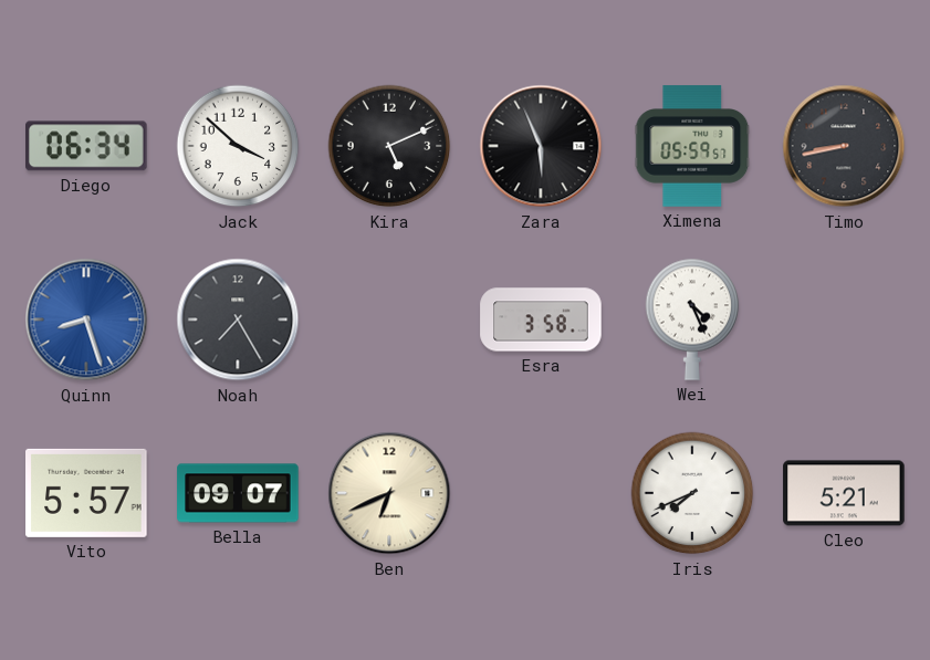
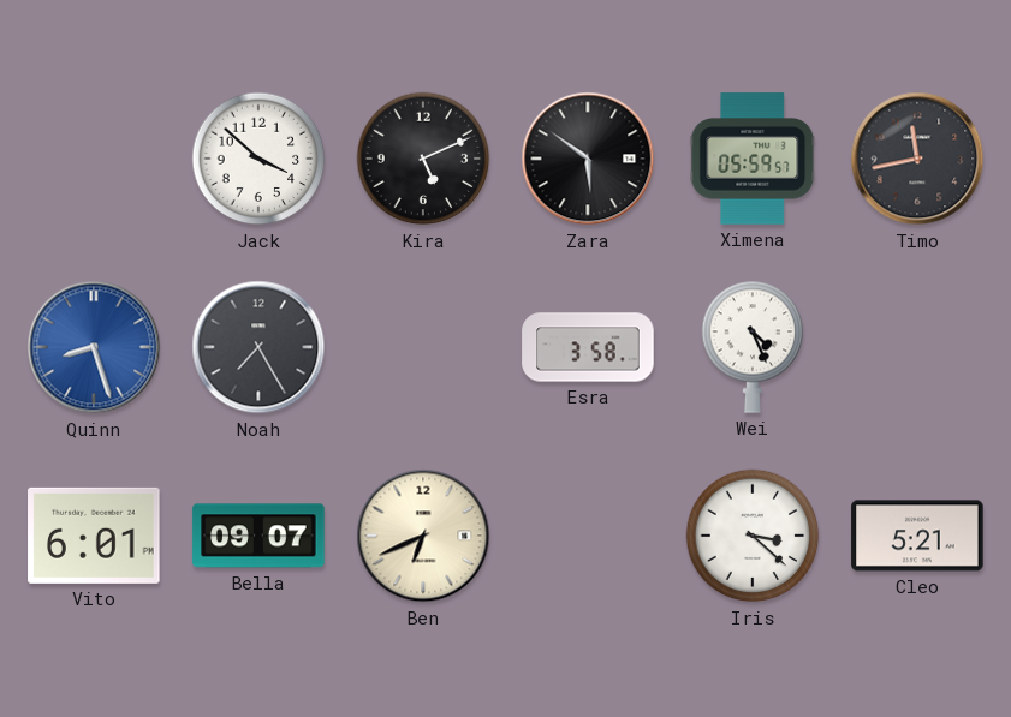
Diego: 06:34 -> none
Zara: 5:56 -> 5:51
Timo: 8:43 -> 11:43
Vito: 5:57 -> 6:01
Iris: 7:41 -> 3:22
